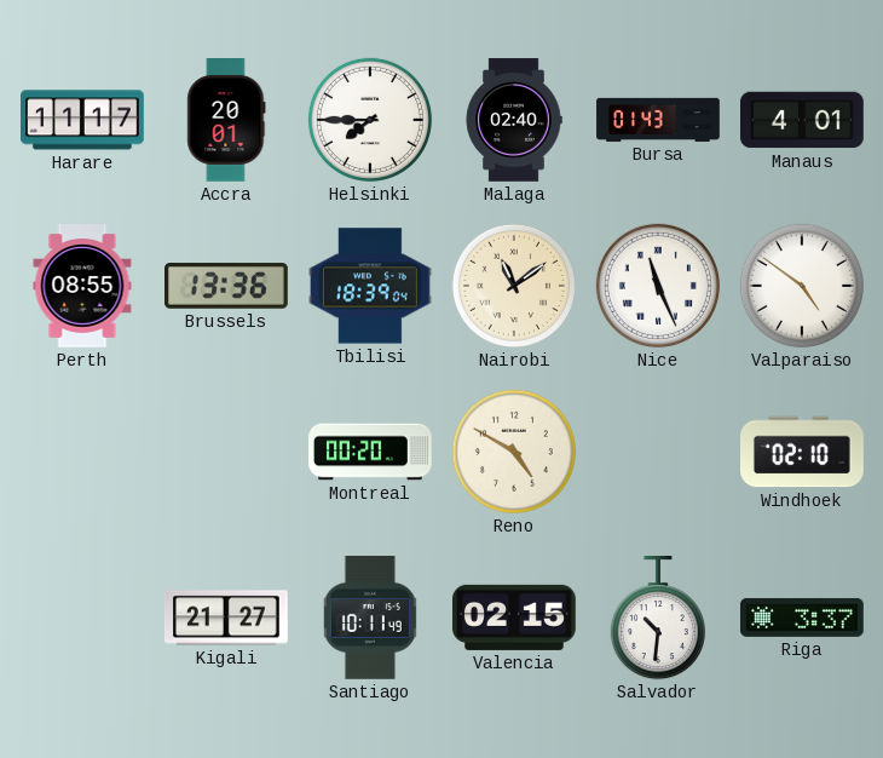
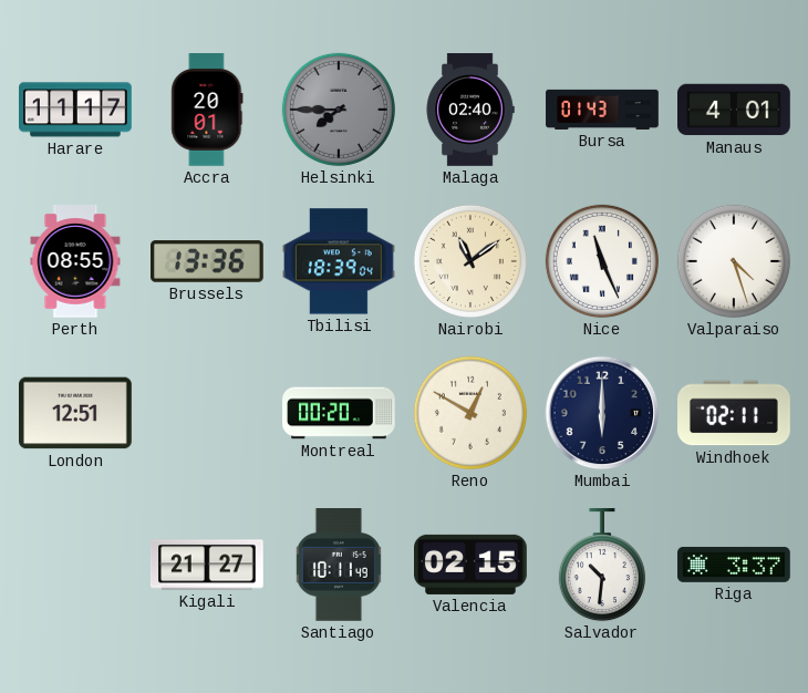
Helsinki dial: white -> grey
Valparaiso: 4:51 -> 4:27
London: none -> 12:51
Reno: 4:50 -> 12:50
Mumbai: none -> 6:00
Windhoek: 02:10 -> 02:11
